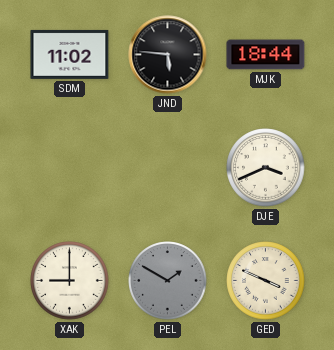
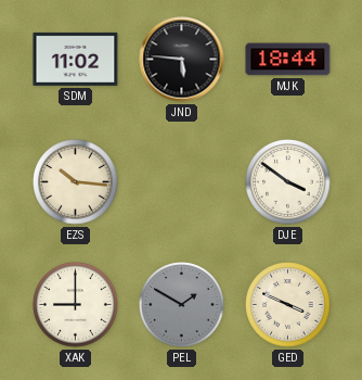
EZS: none -> 10:16
DJE: 3:41 -> 3:51
